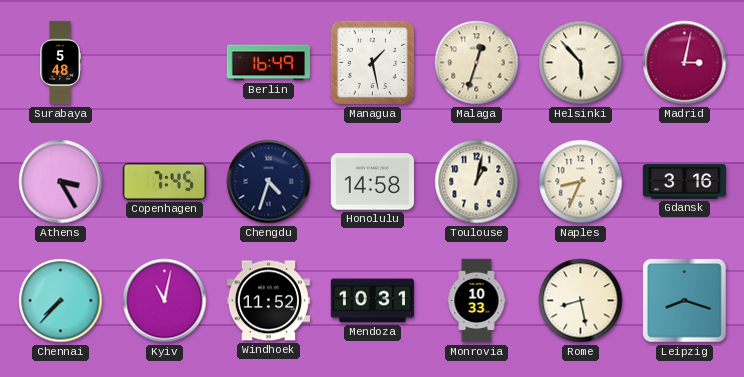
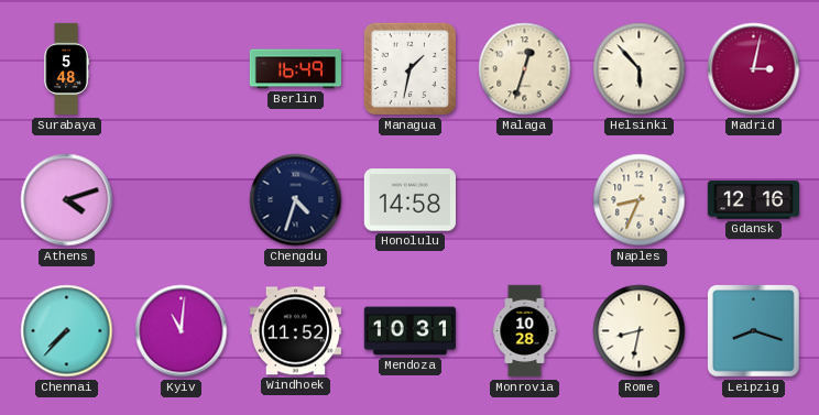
Managua: 1:28 -> 1:32
Athens: 3:25 -> 4:12
Copenhagen: 7:45 -> none
Toulouse: 1:02 -> none
Gdansk: 3:16 -> 12:16
Kyiv: 11:02 -> 11:01
Monrovia: 10:33 -> 10:28
Rome: 8:28 -> 8:32
